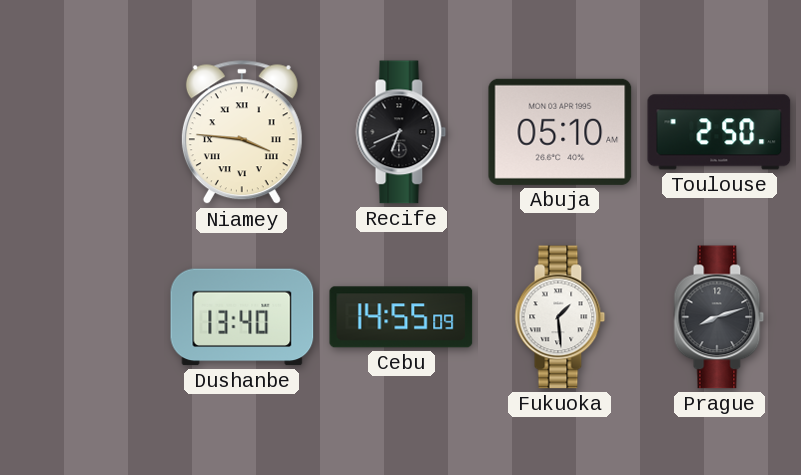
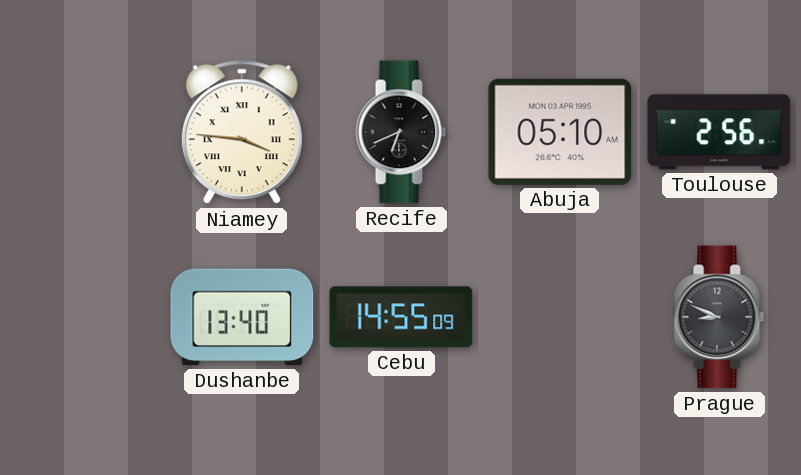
Toulouse: 2:50 -> 2:56
Fukuoka: 1:29 -> none
Prague: 8:12 -> 8:49
